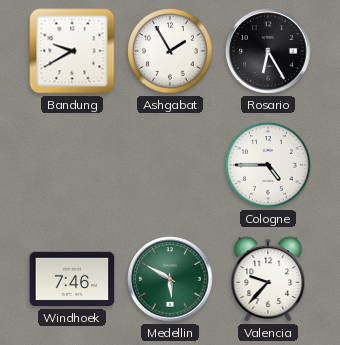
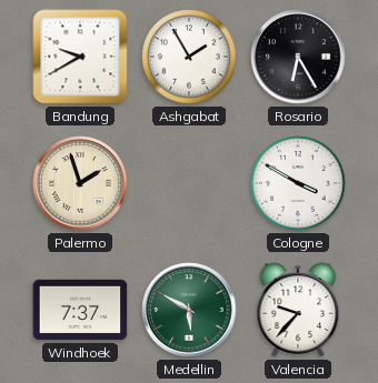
Palermo: none -> 1:57
Cologne: 4:45 -> 3:50
Windhoek: 7:46 -> 7:37
